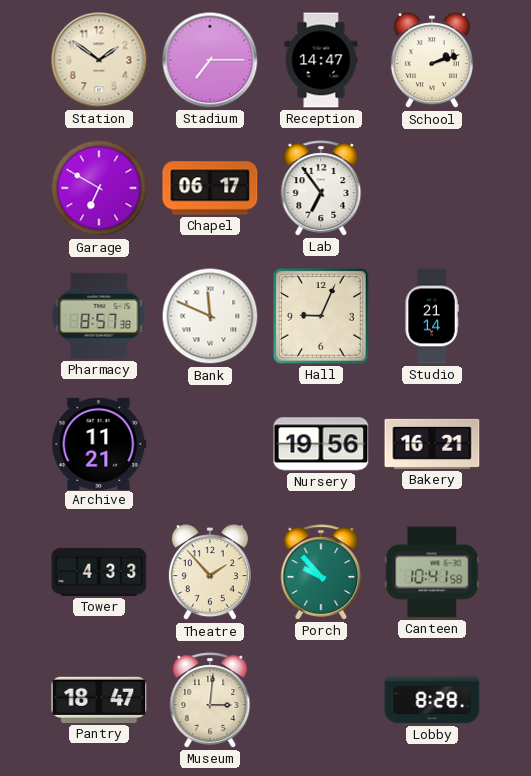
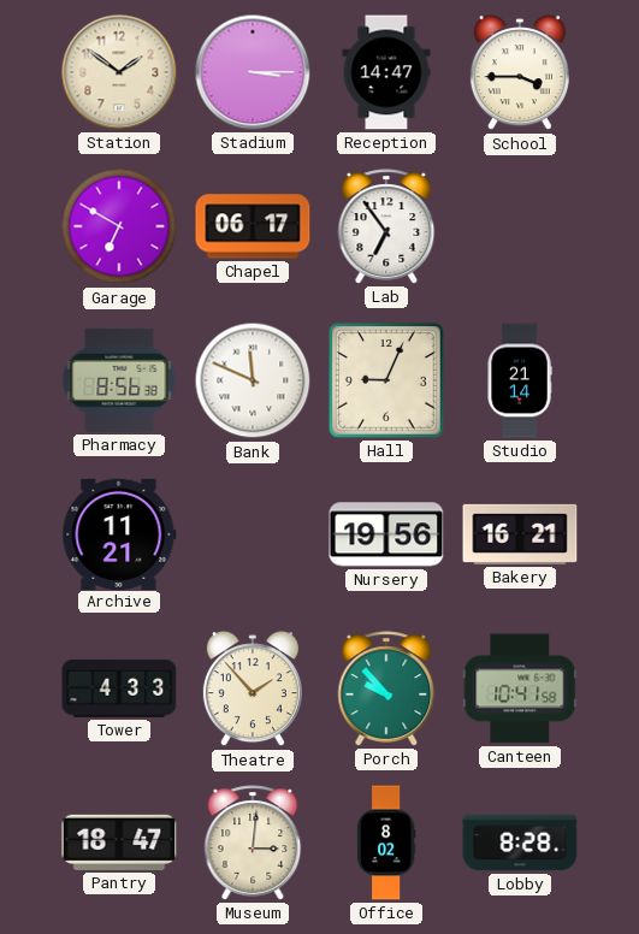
Stadium: 7:15 -> 3:15
School: 2:12 -> 3:45
Pharmacy: 8:57 -> 8:56
Office: none -> 8:02
